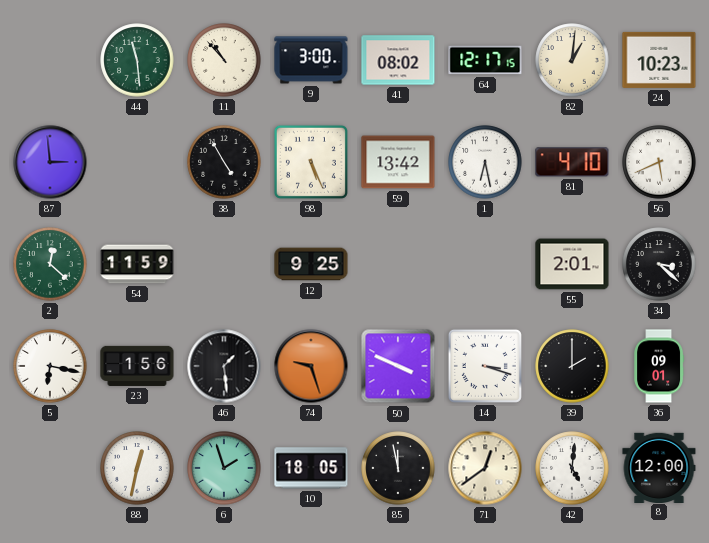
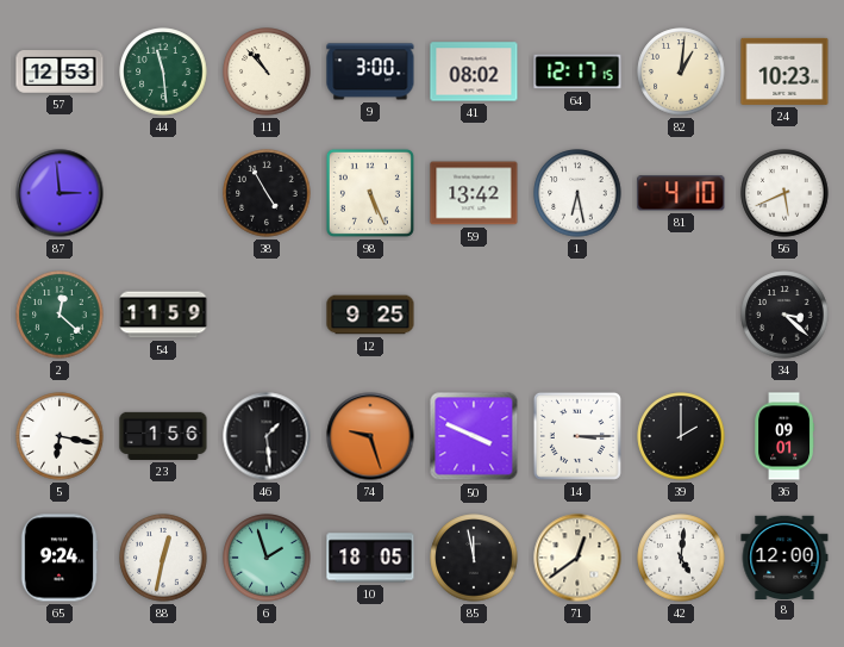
57: none -> 12:53
55: 2:01 -> none
14: 3:18 -> 3:15
65: none -> 9:24
